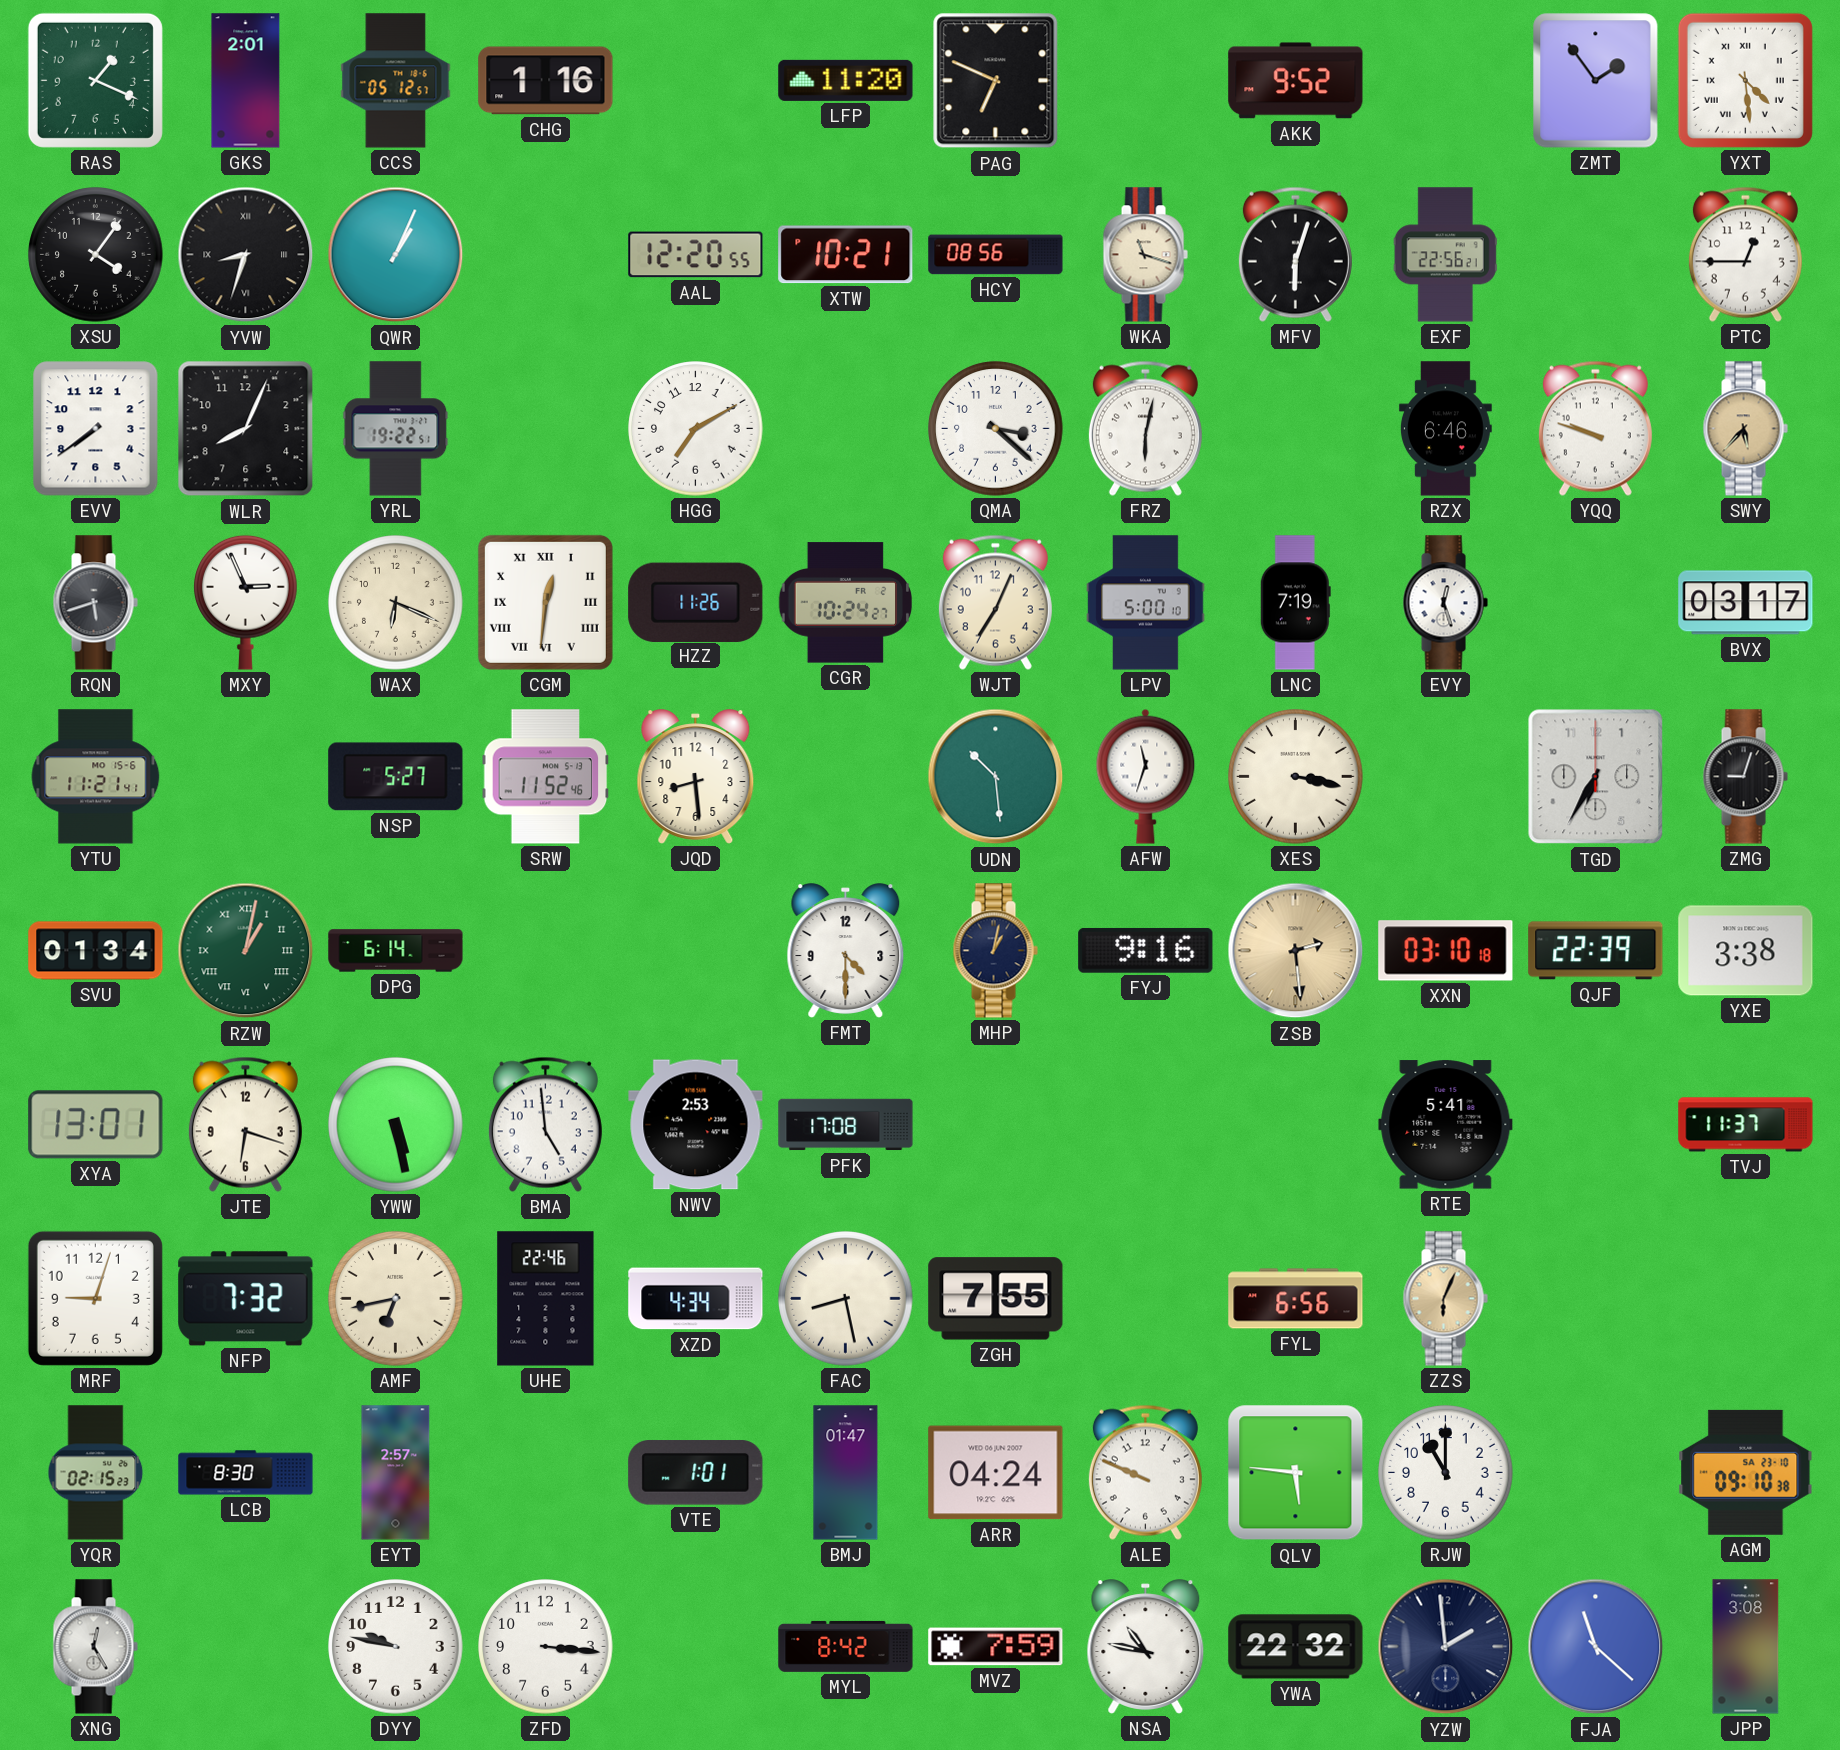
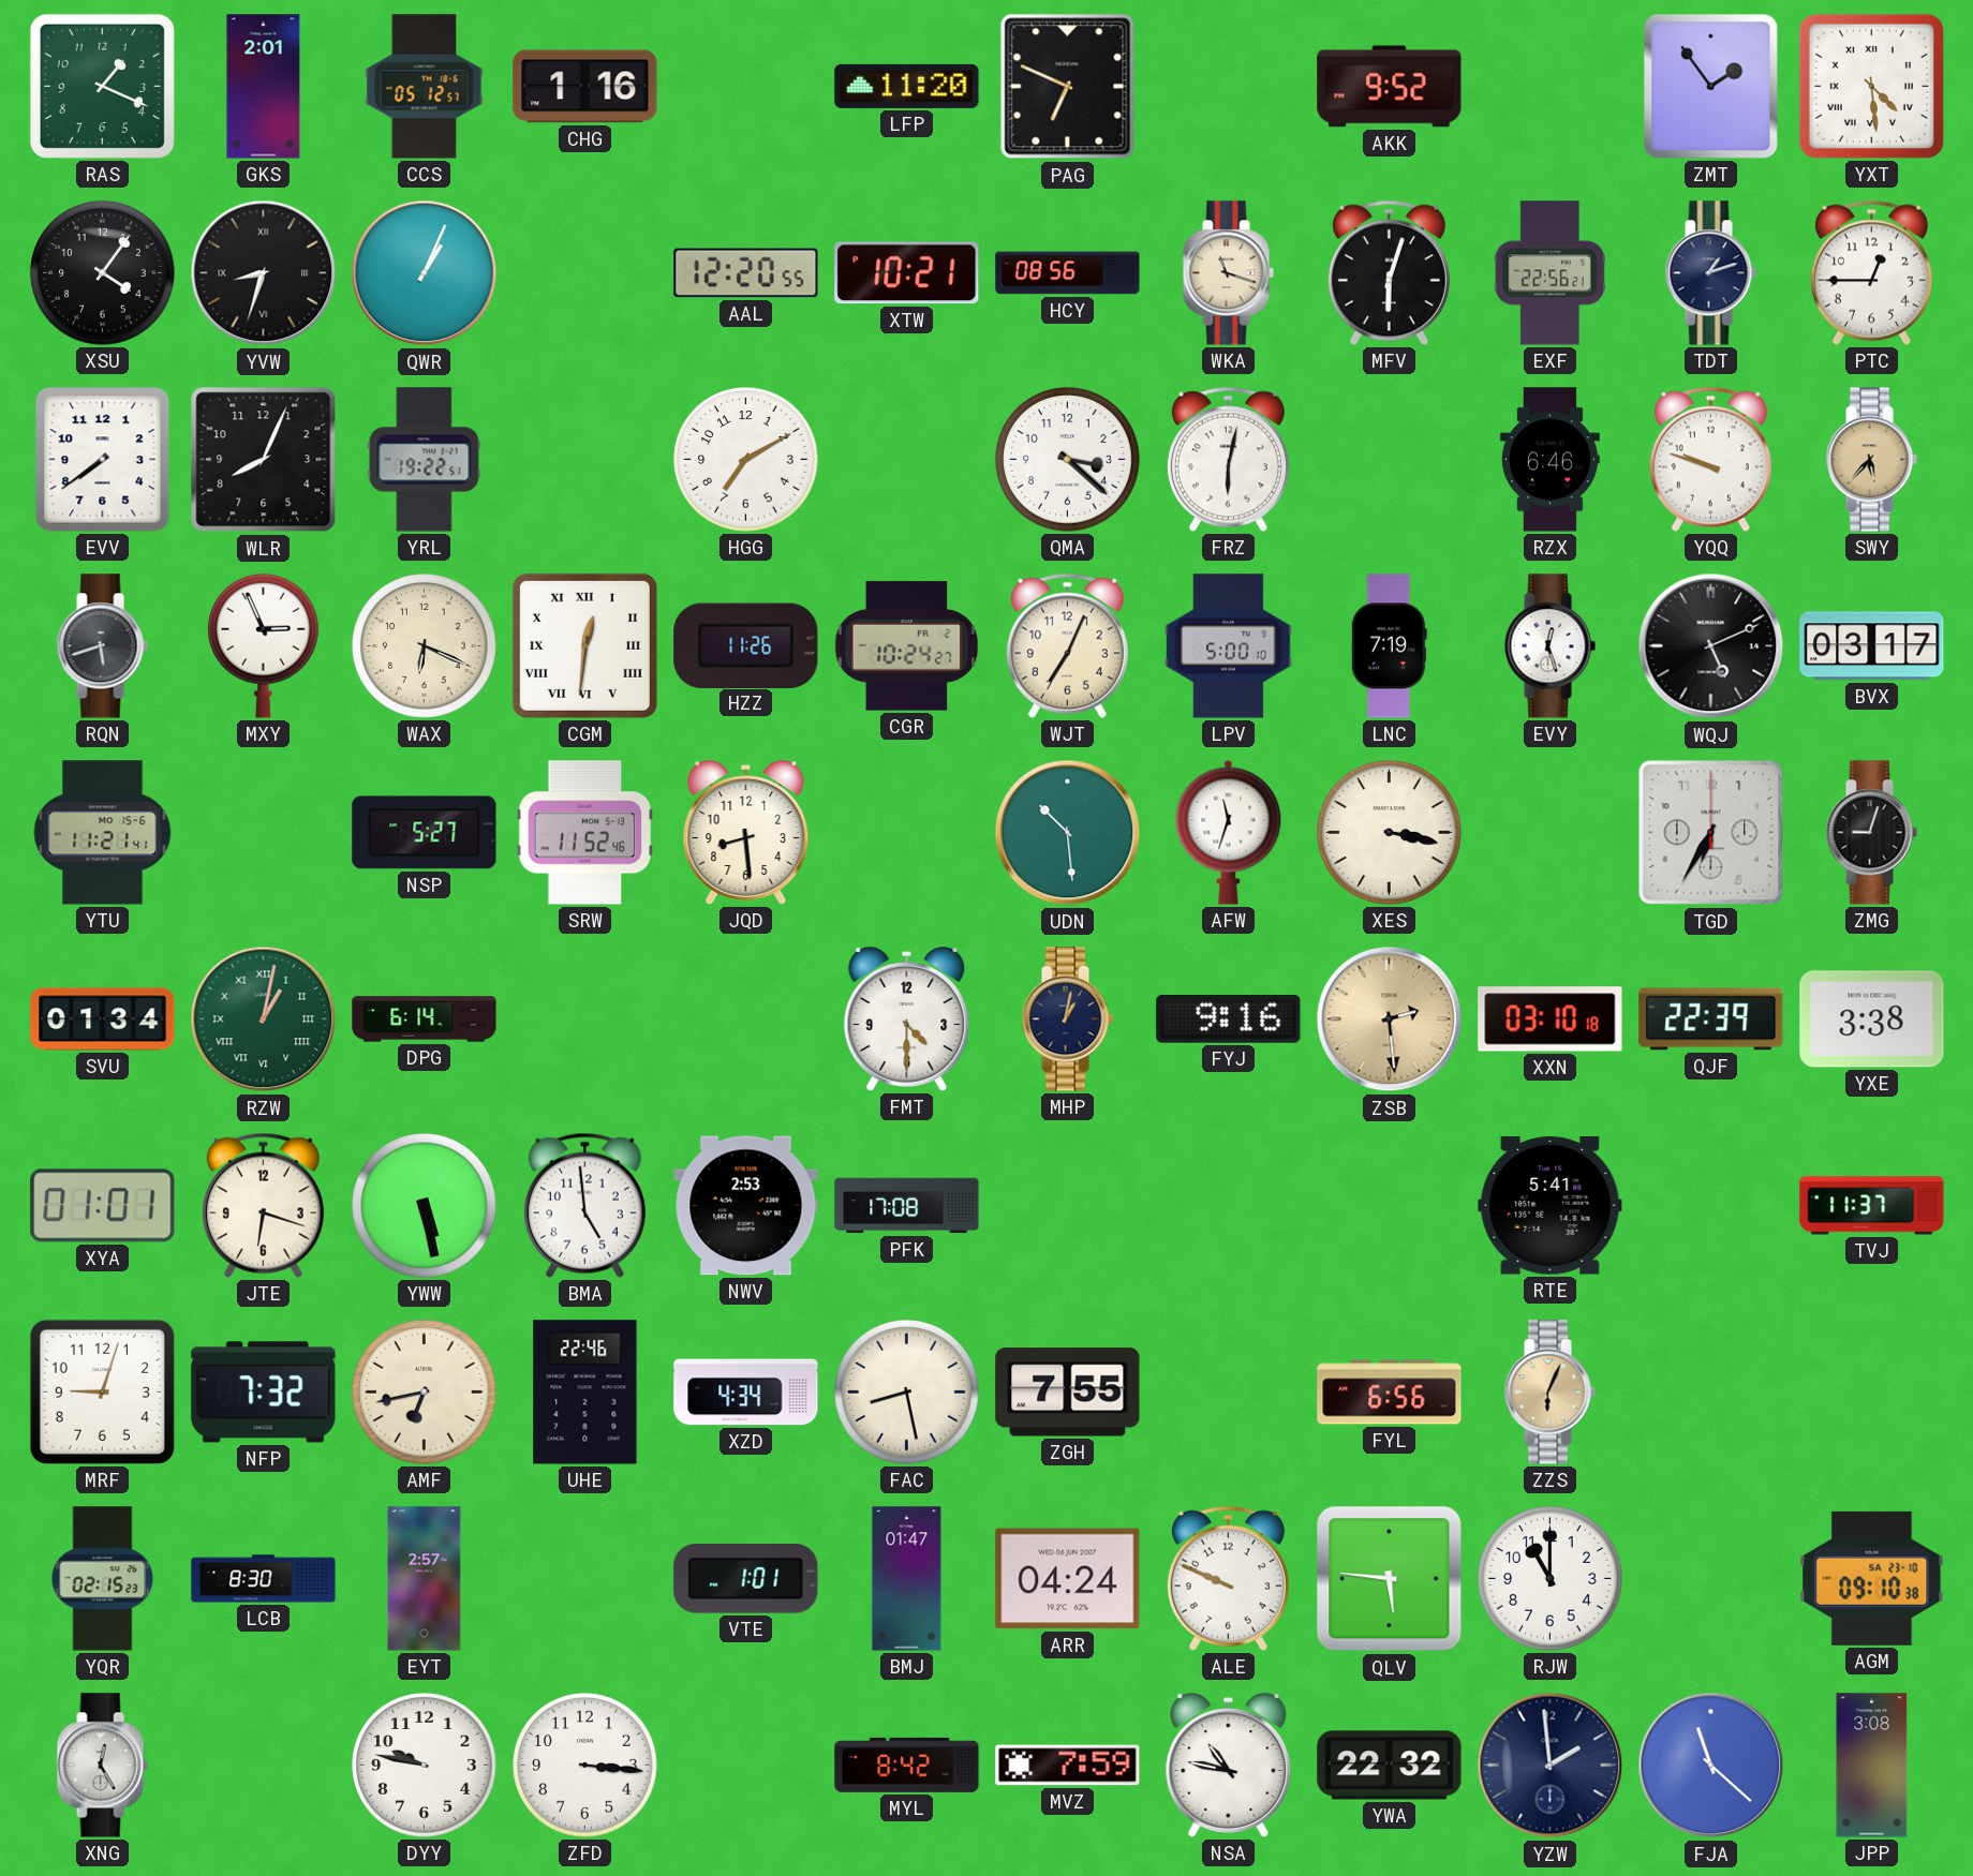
TDT: none -> 1:12
WQJ: none -> 5:11
XYA: 13:01 -> 01:01
